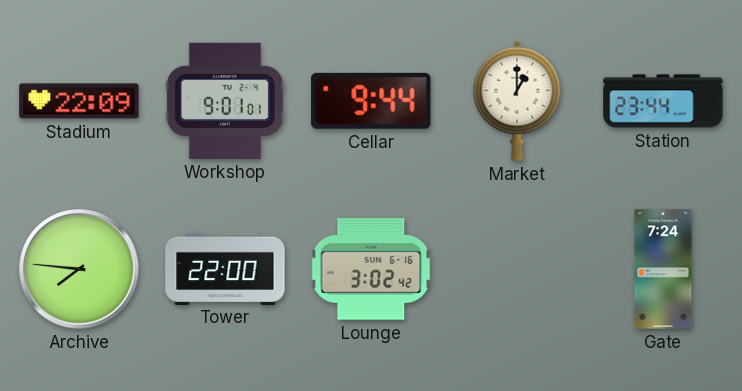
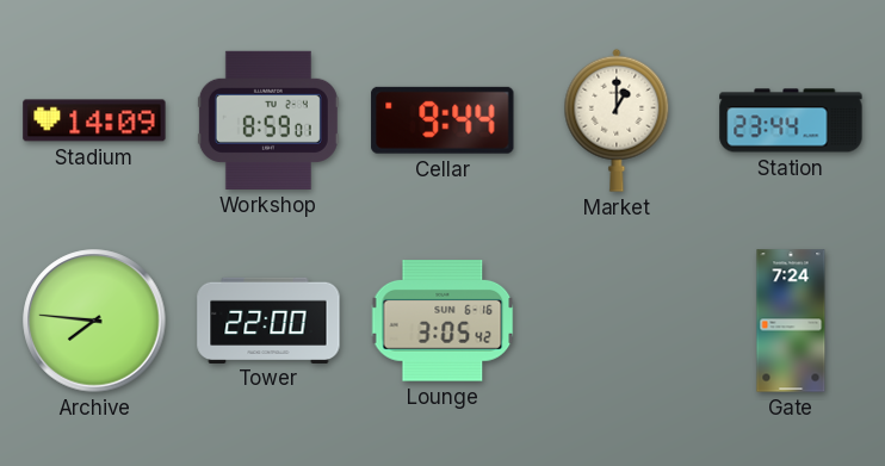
Stadium: 22:09 -> 14:09
Workshop: 9:01 -> 8:59
Lounge: 3:02 -> 3:05
